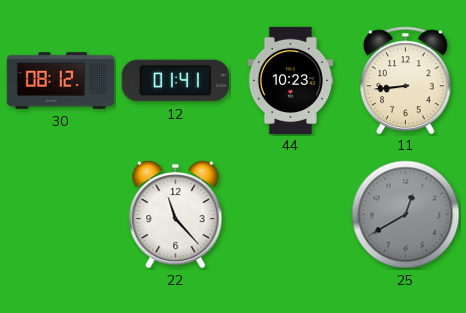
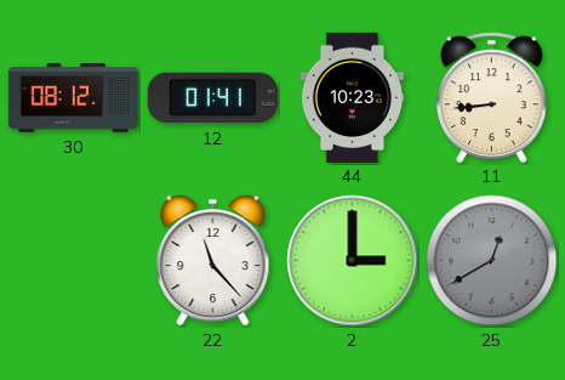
2: none -> 3:00
